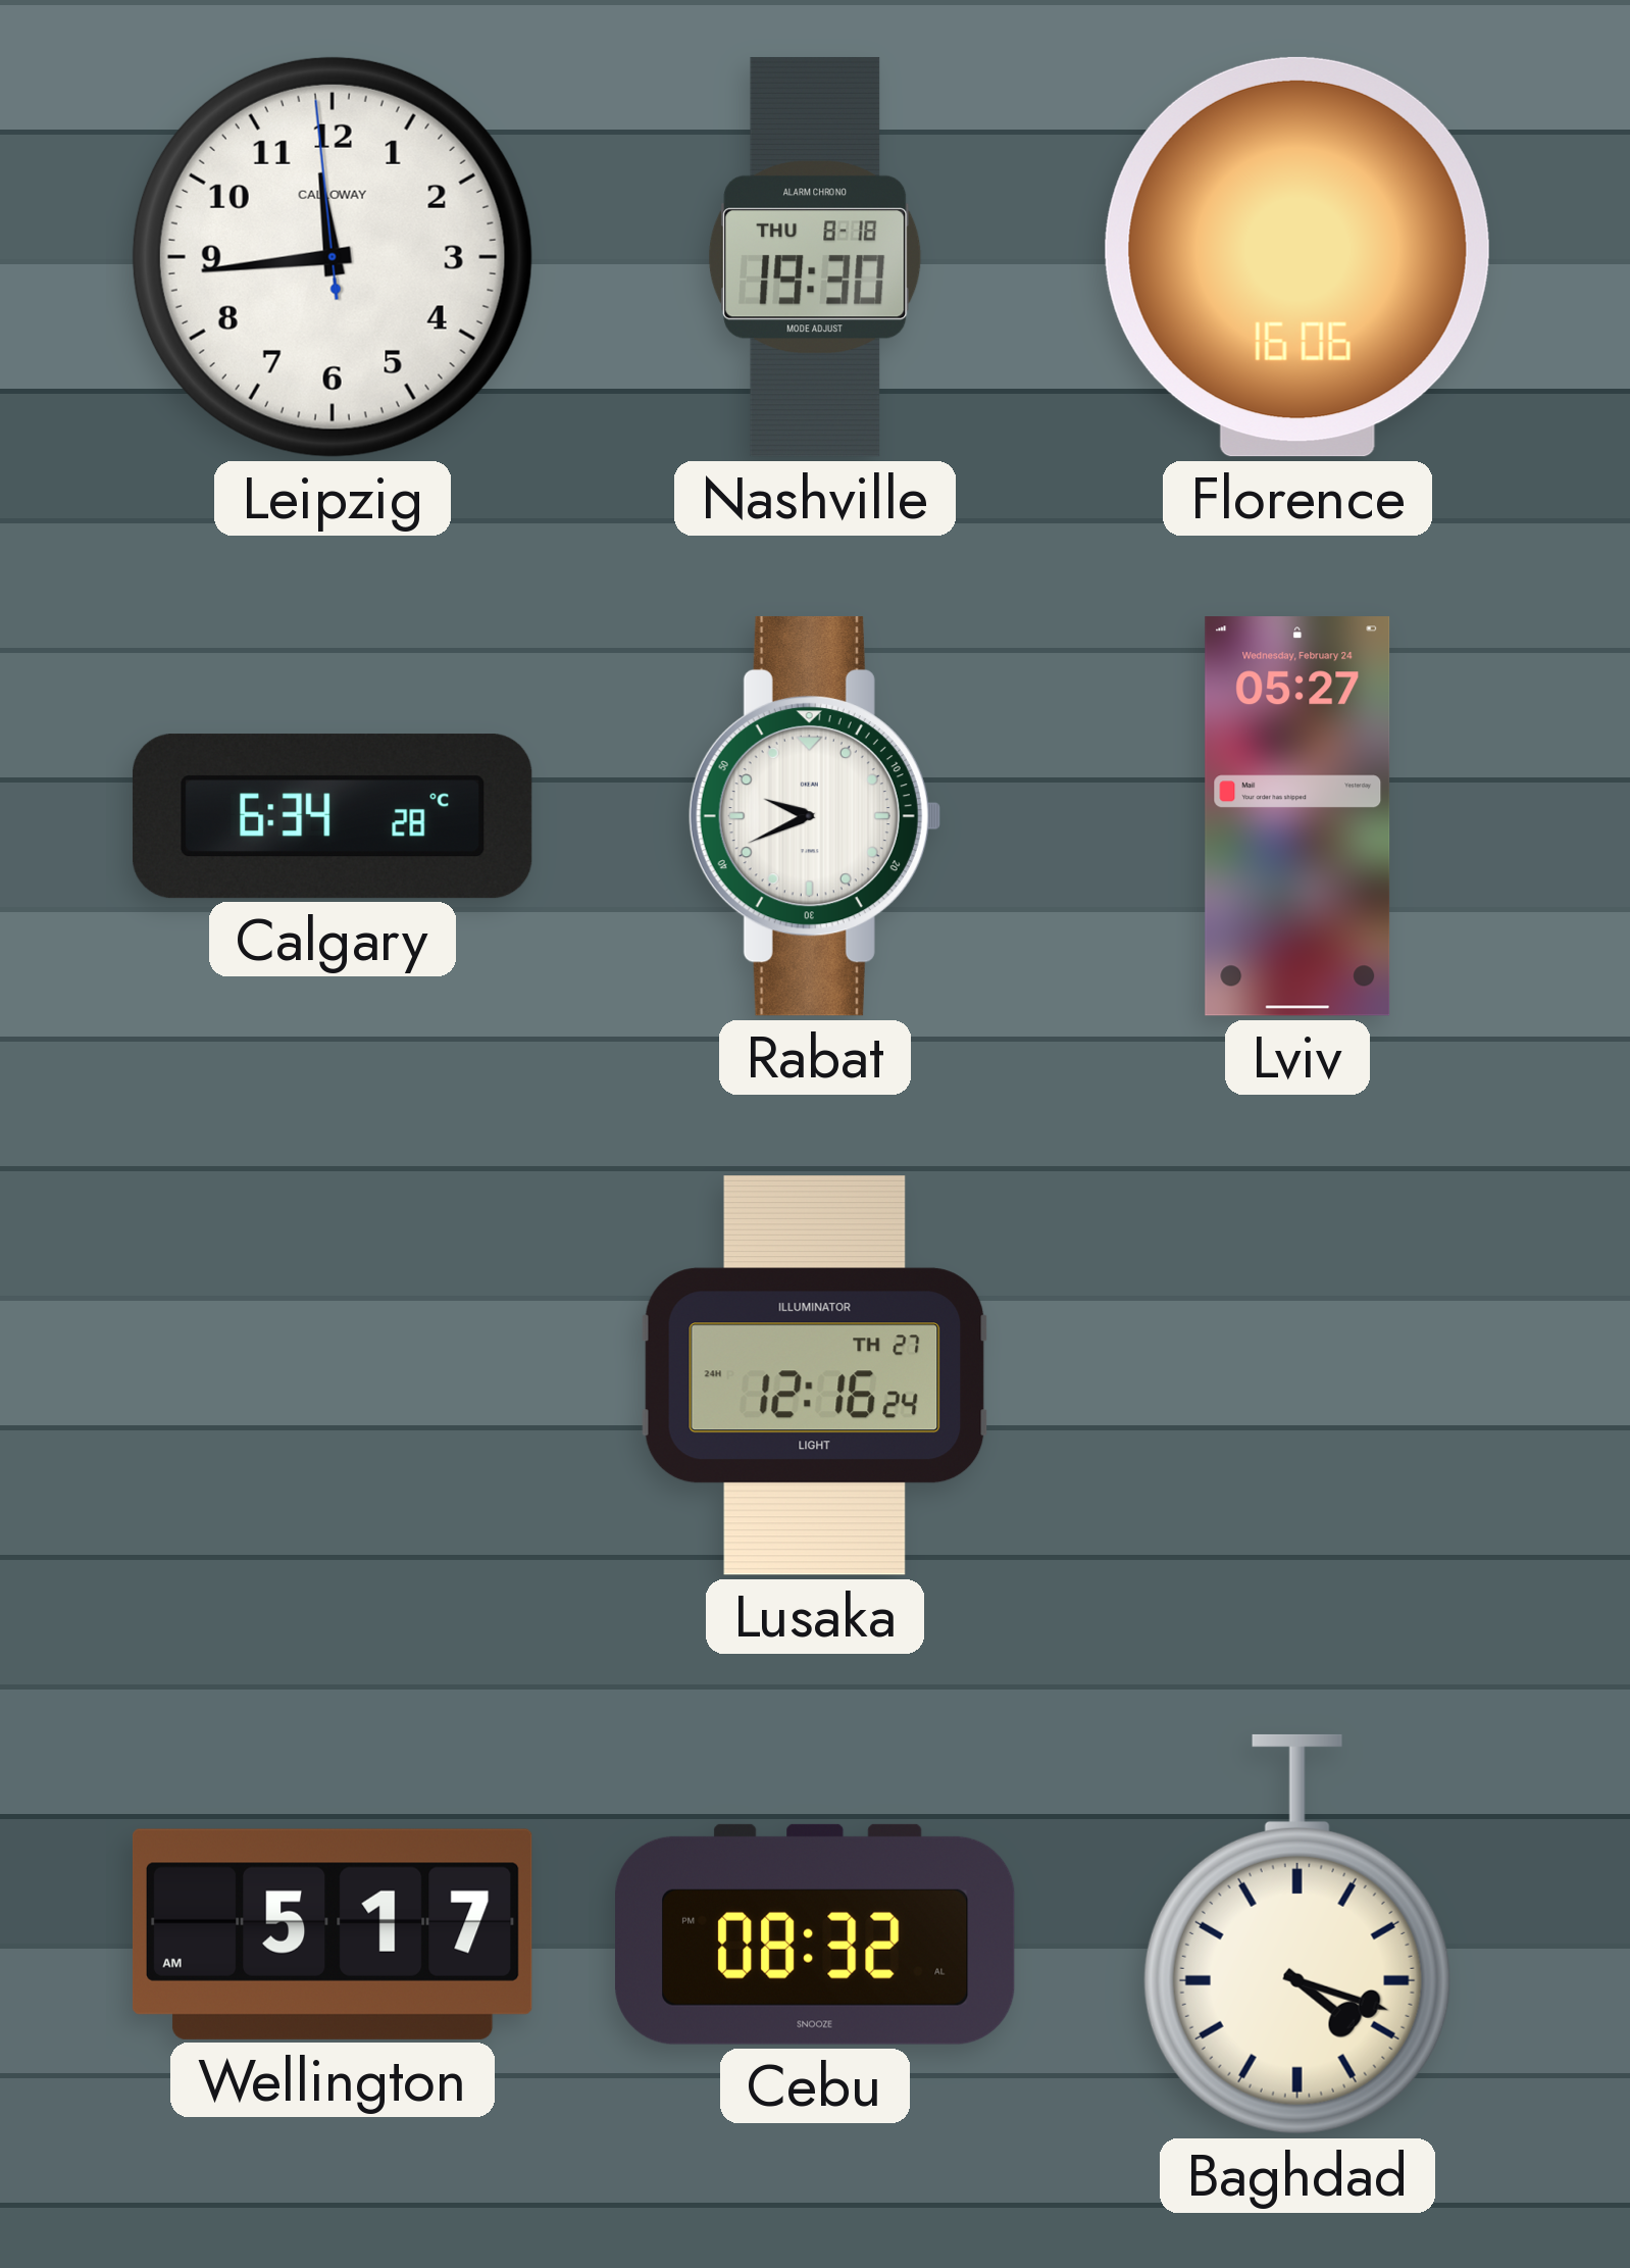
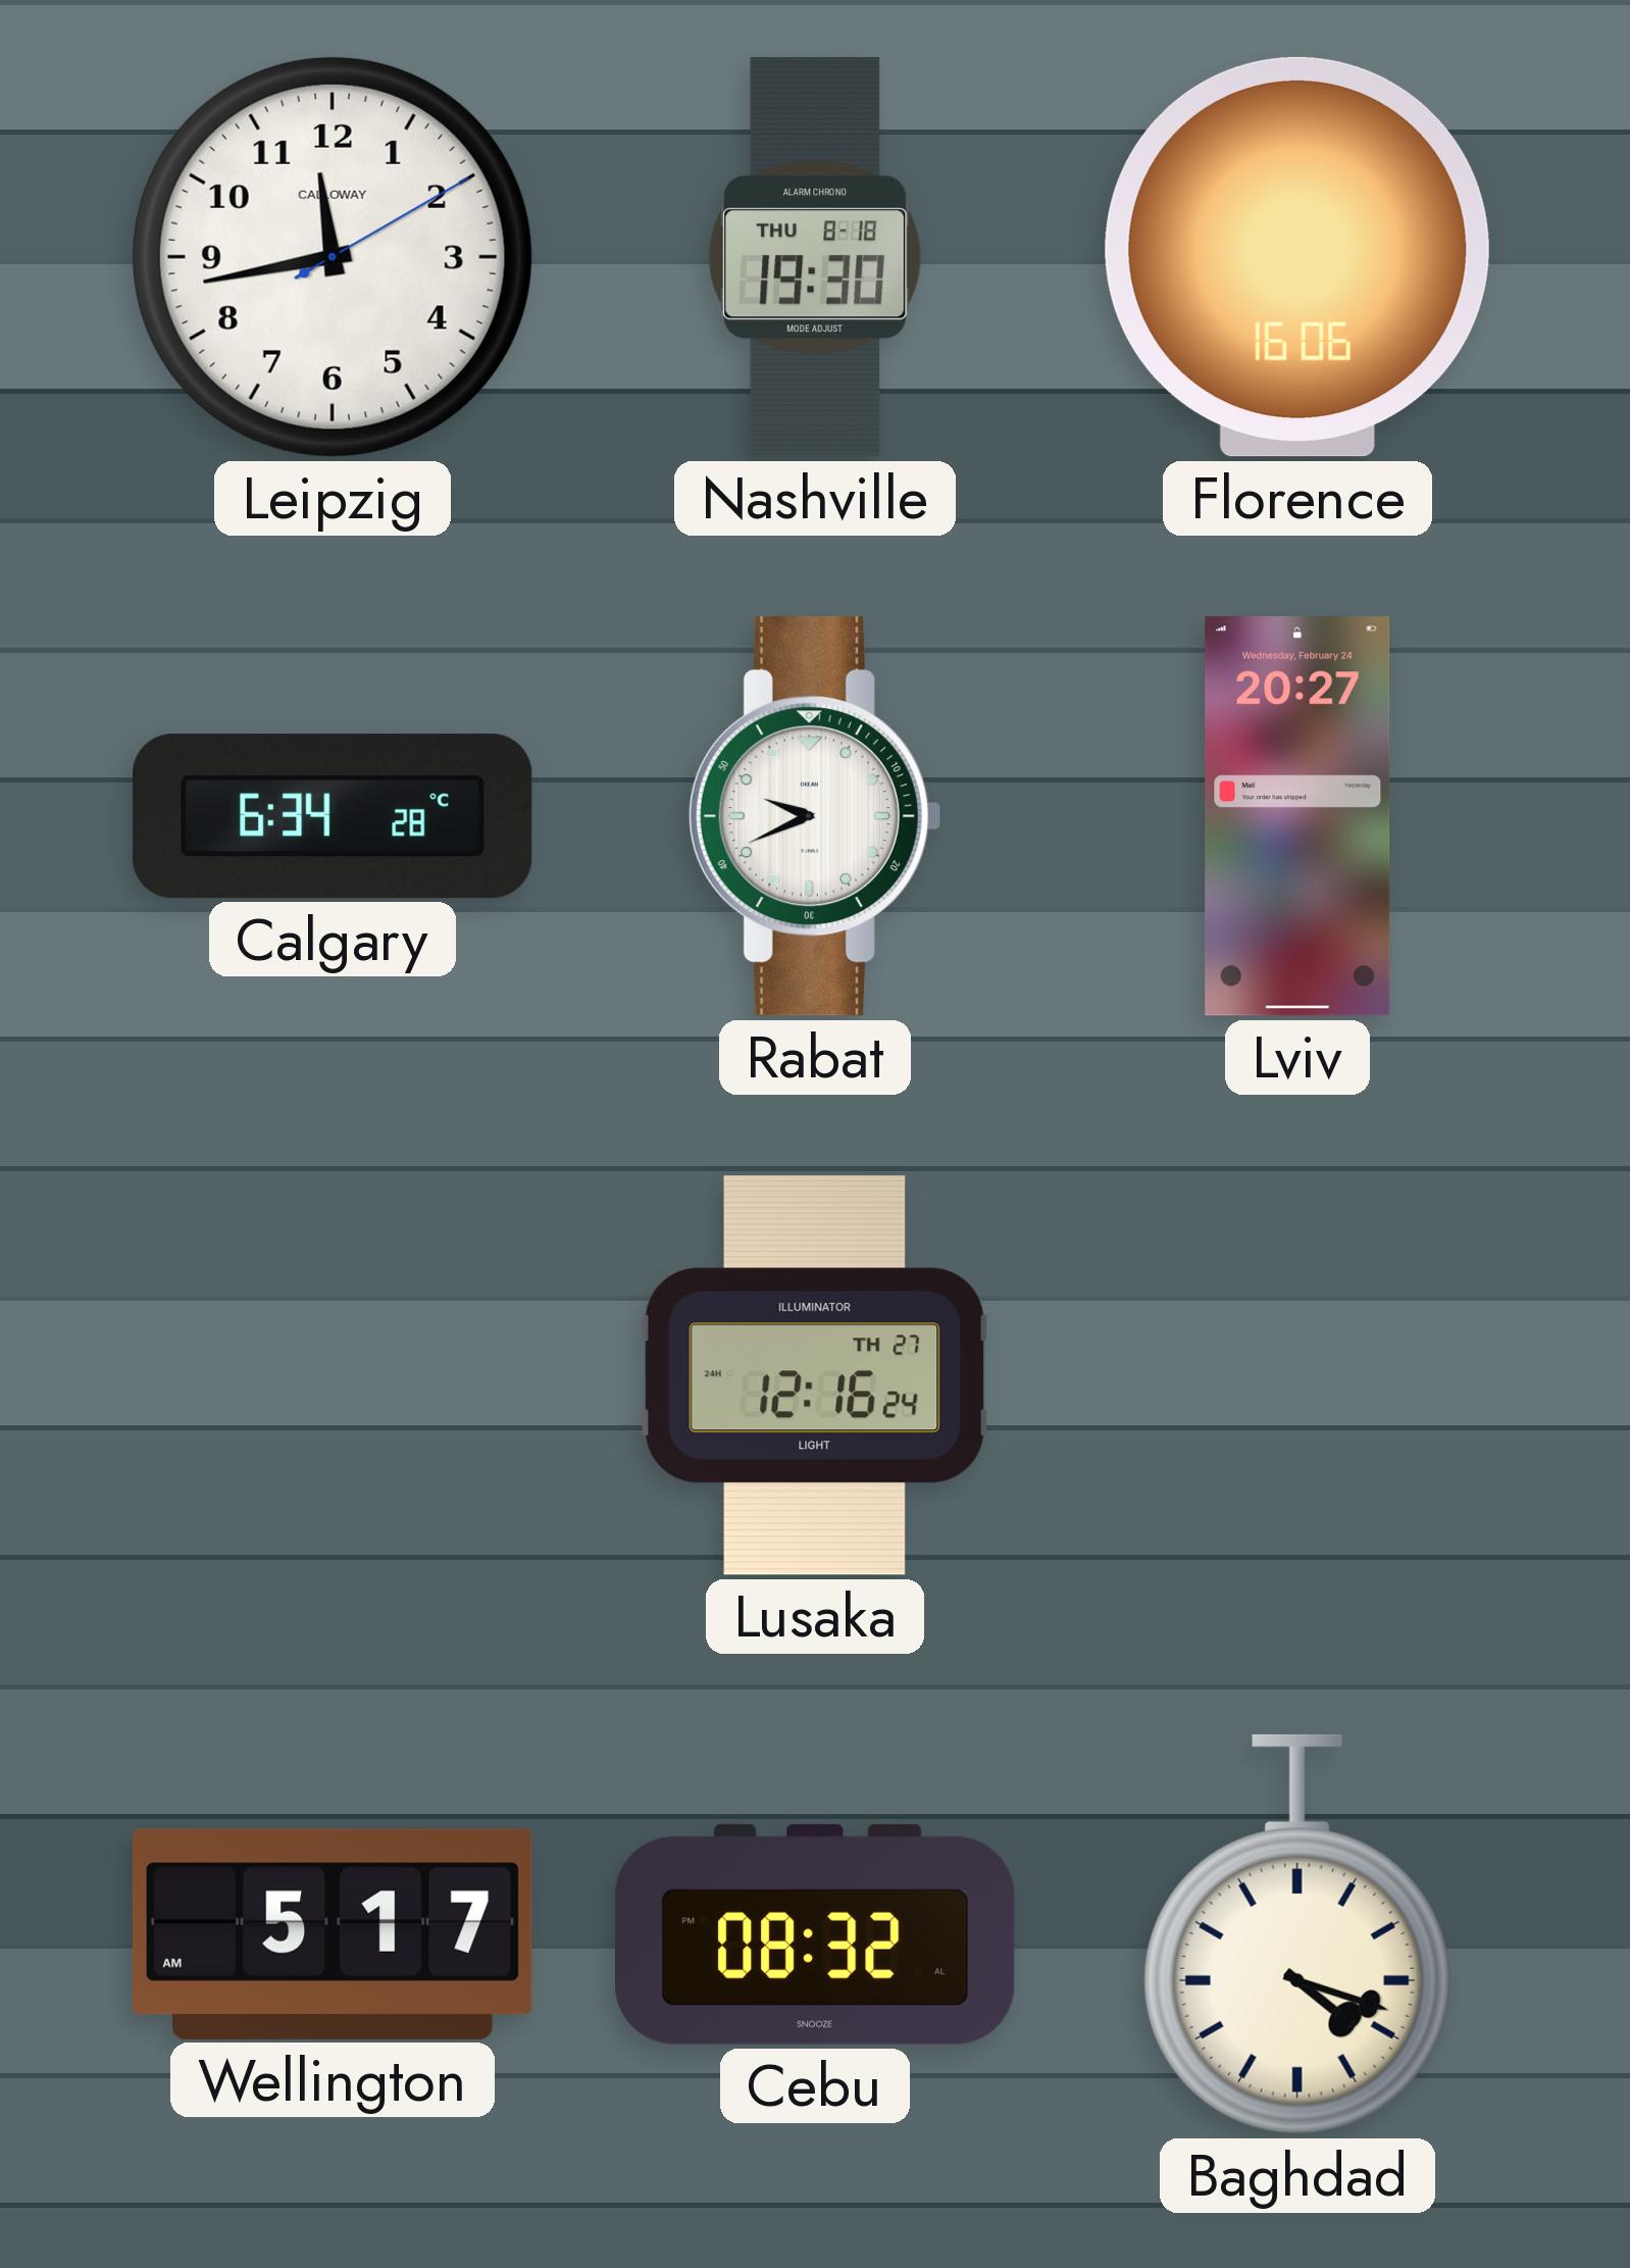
Leipzig: 11:43:59 -> 11:43:10
Lviv: 05:27 -> 20:27
